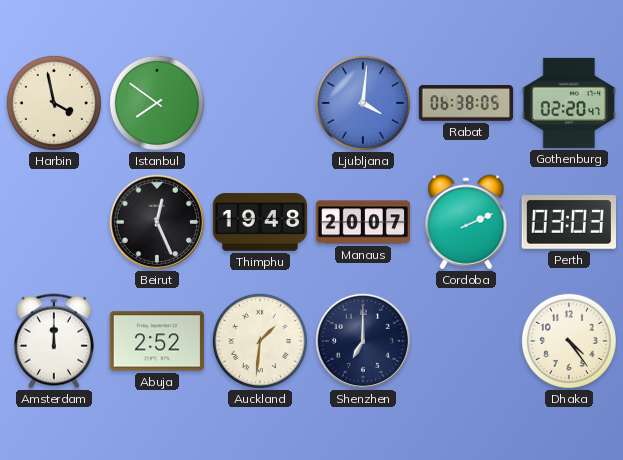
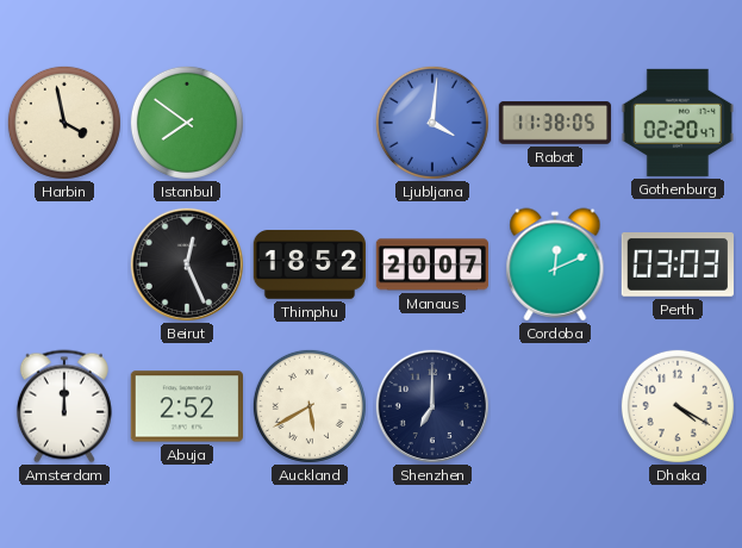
Rabat: 06:38 -> 11:38
Thimphu: 19:48 -> 18:52
Cordoba: 2:11 -> 12:11
Auckland: 1:31 -> 5:40
Dhaka: 4:24 -> 4:20
